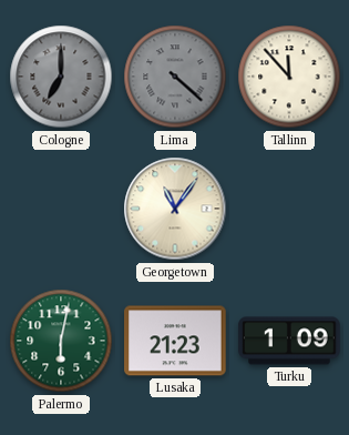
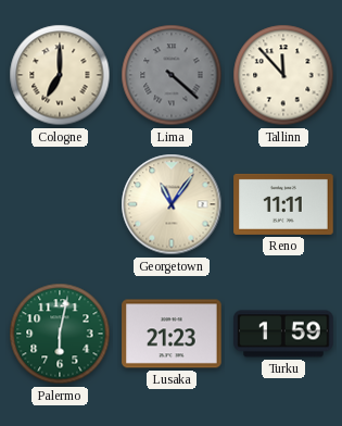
Cologne dial: grey -> cream
Reno: none -> 11:11
Turku: 1:09 -> 1:59
